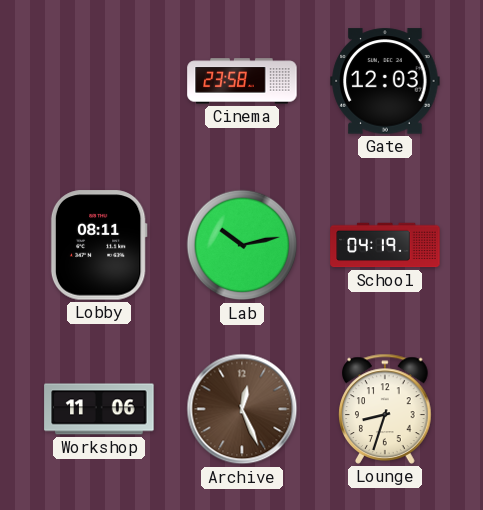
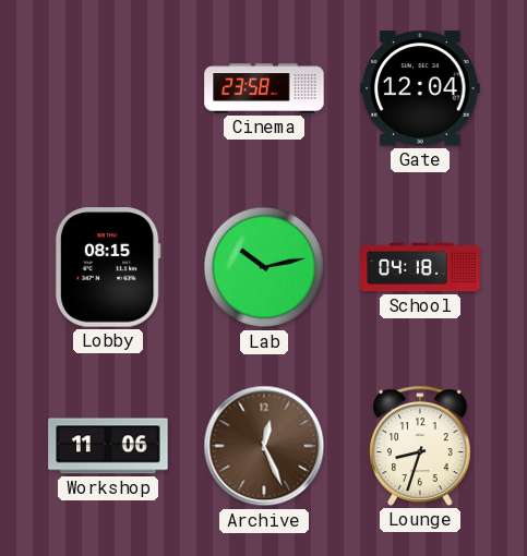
Gate: 12:03 -> 12:04
Lobby: 08:11 -> 08:15
School: 04:19 -> 04:18
